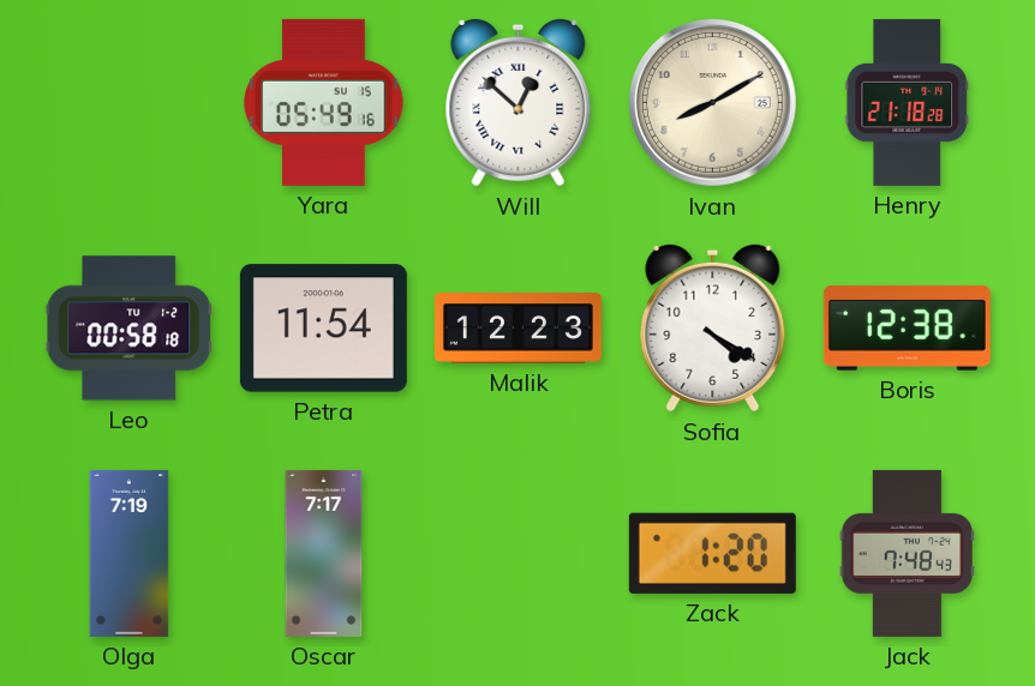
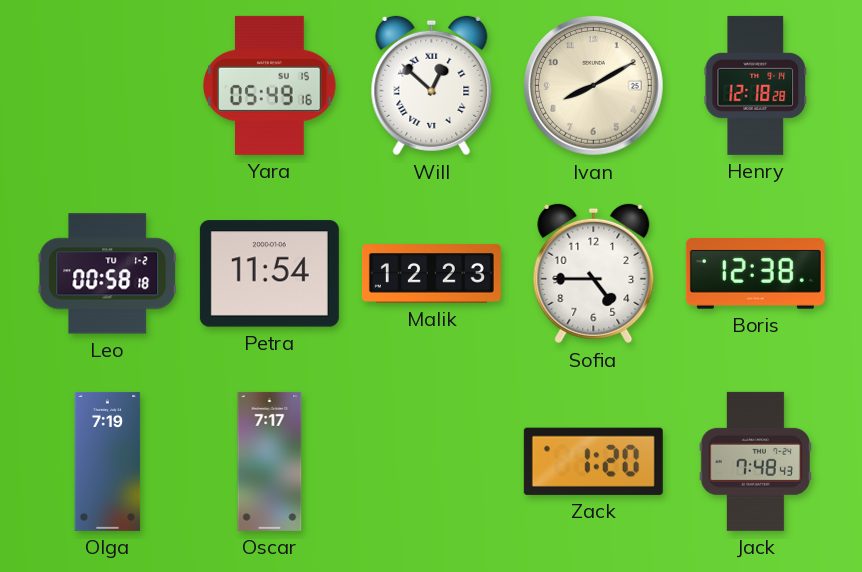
Henry: 21:18 -> 12:18
Sofia: 4:20 -> 4:45
